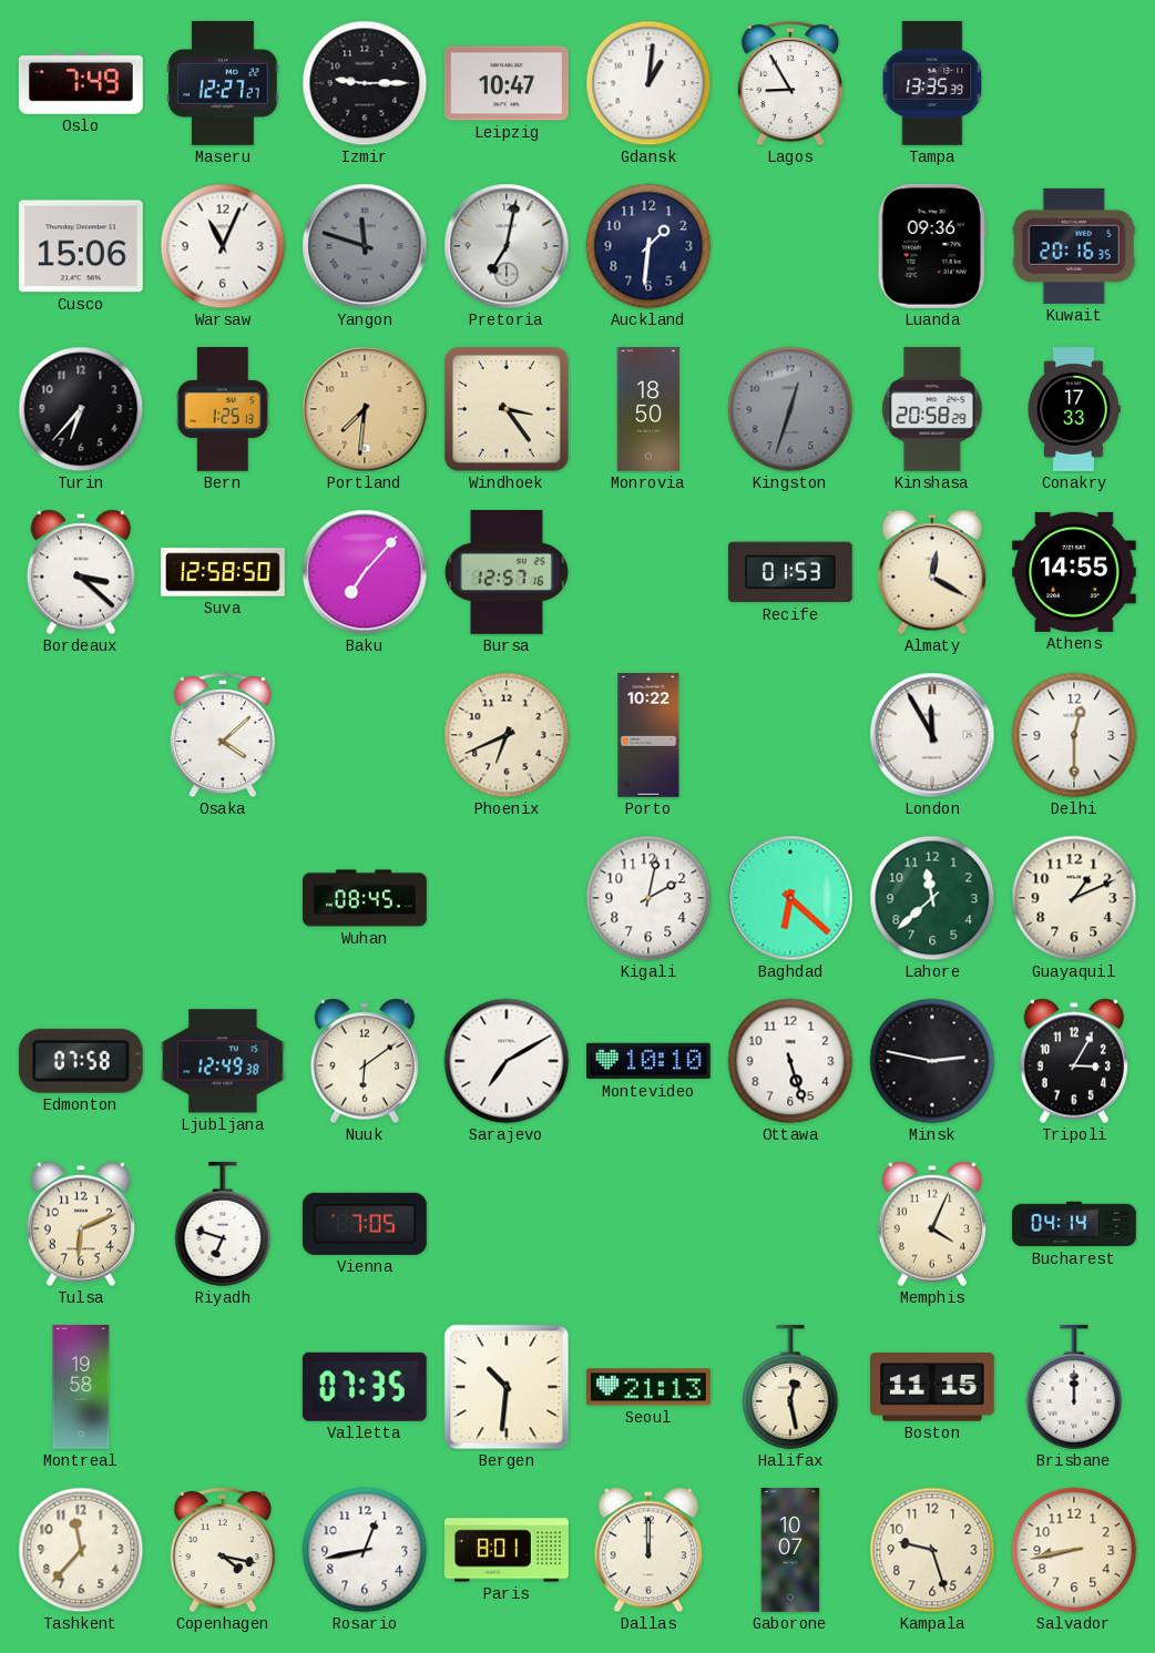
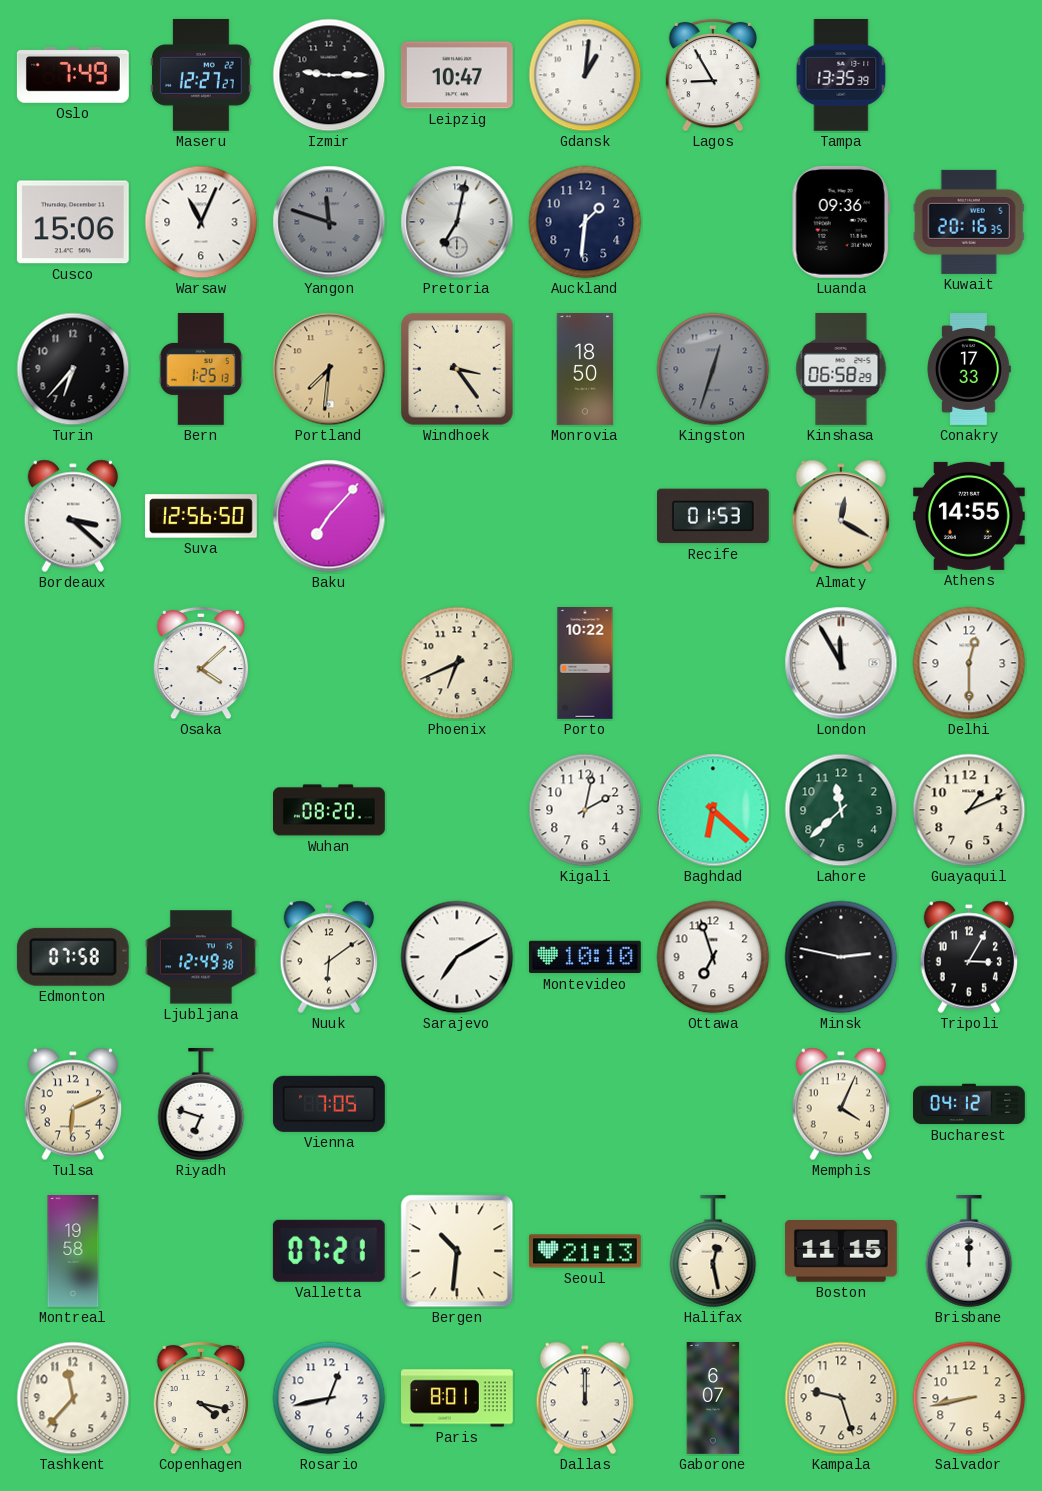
Kinshasa: 20:58 -> 06:58
Suva: 12:58 -> 12:56
Bursa: 12:57 -> none
Wuhan: 08:45 -> 08:20
Ottawa: 5:27 -> 6:57
Bucharest: 04:14 -> 04:12
Valletta: 07:35 -> 07:21
Gaborone: 10:07 -> 6:07
